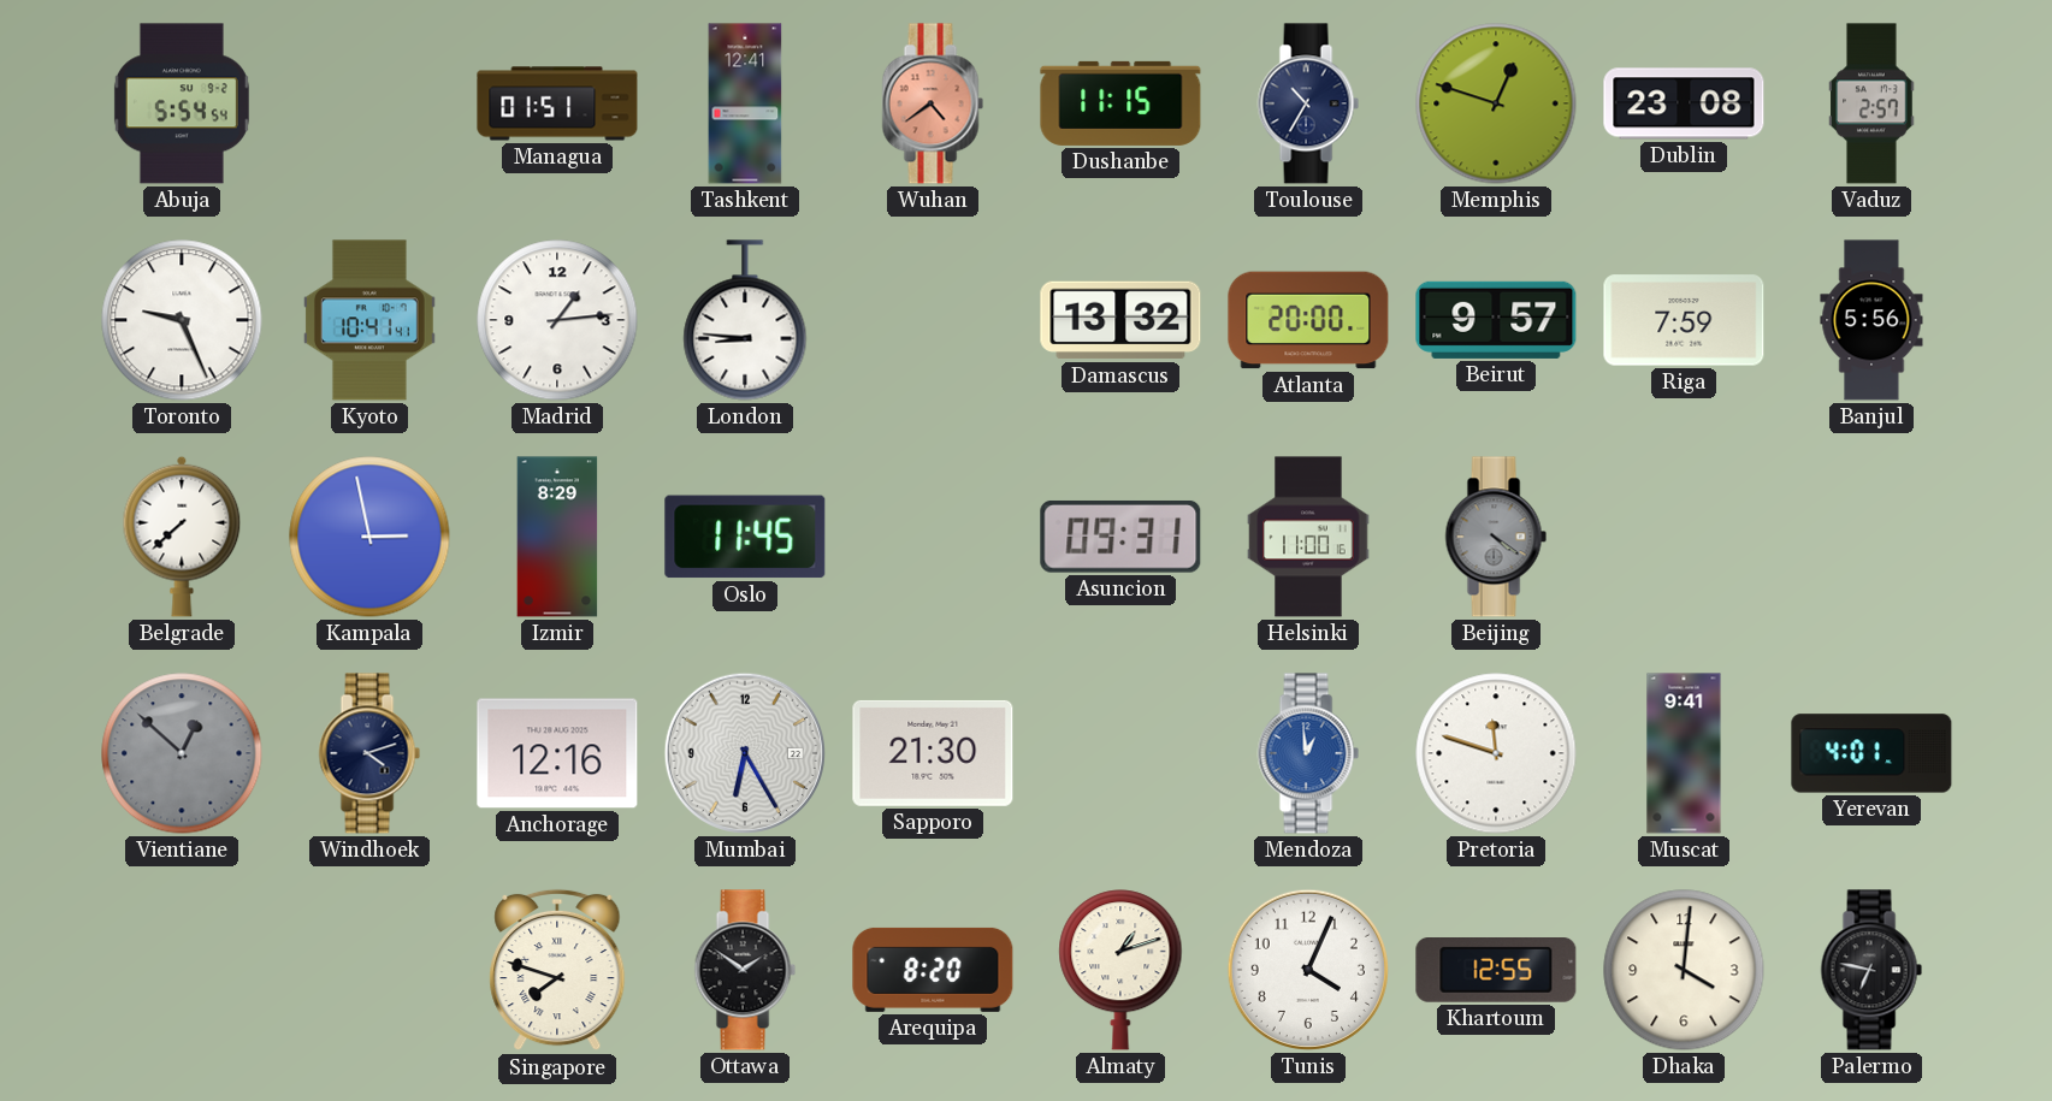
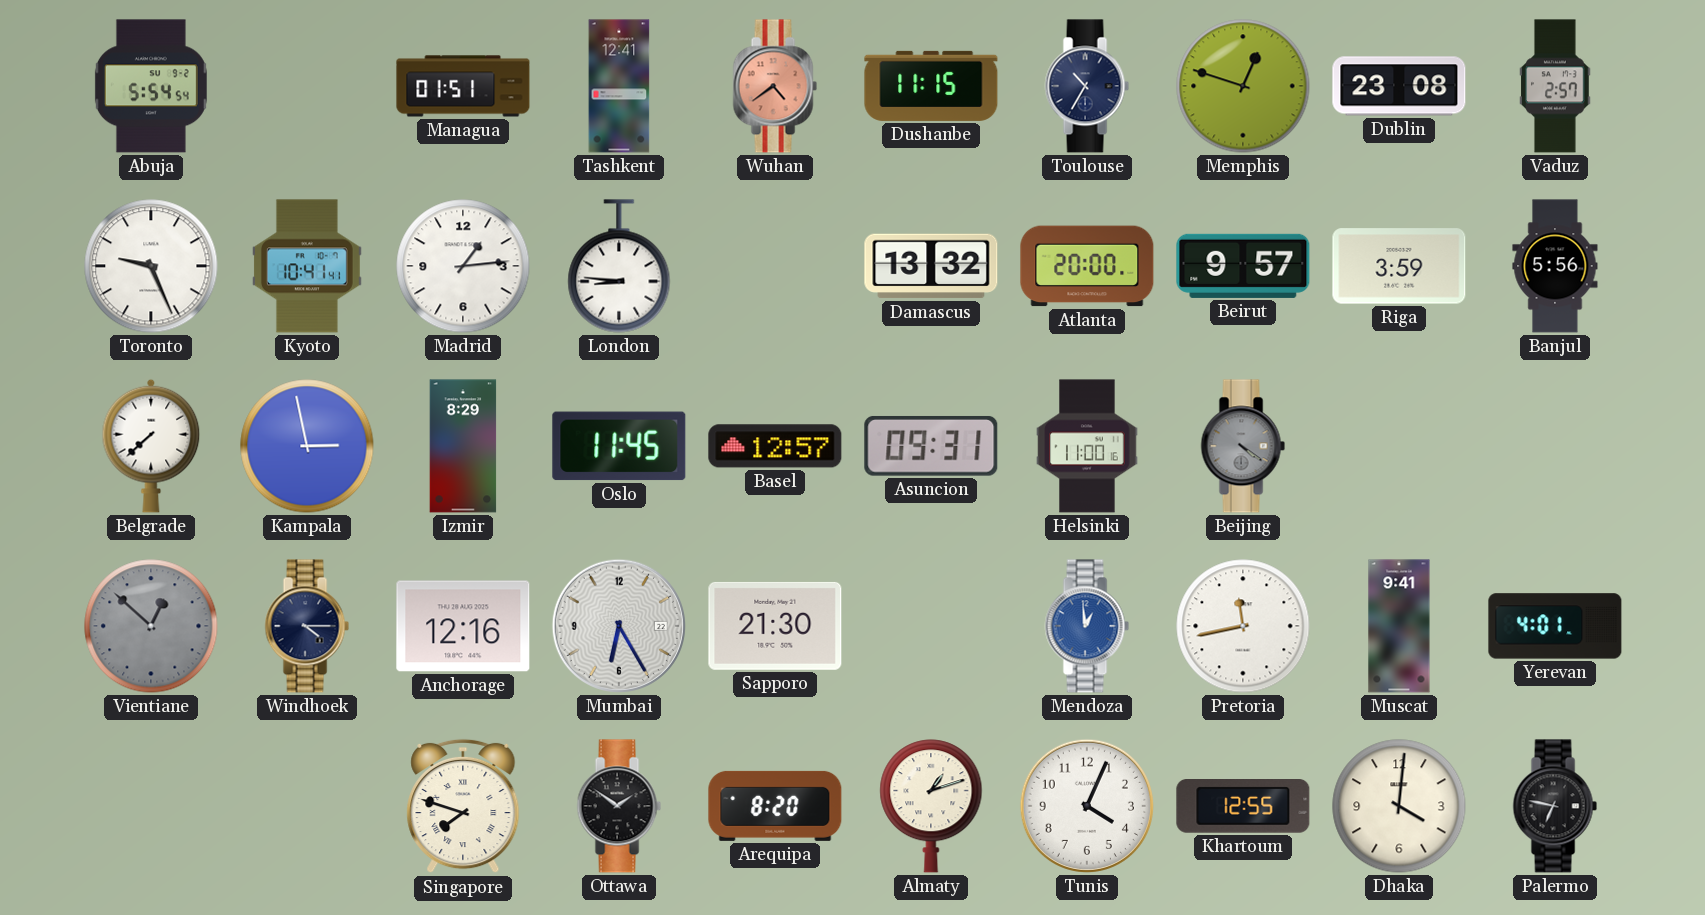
Riga: 7:59 -> 3:59
Basel: none -> 12:57
Windhoek: 4:12 -> 4:15
Pretoria: 11:48 -> 11:43
